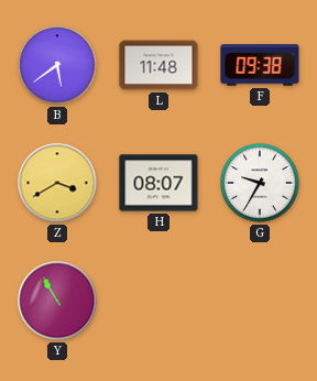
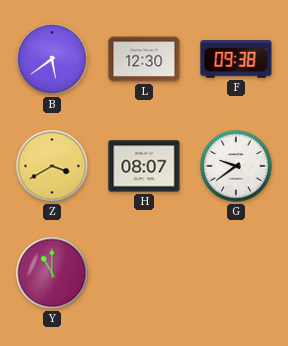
L: 11:48 -> 12:30
G: 9:35 -> 9:39
Y: 10:55 -> 11:00
